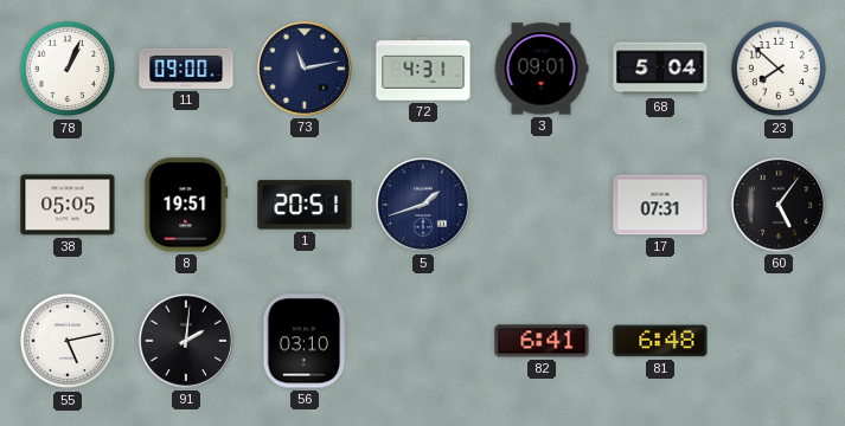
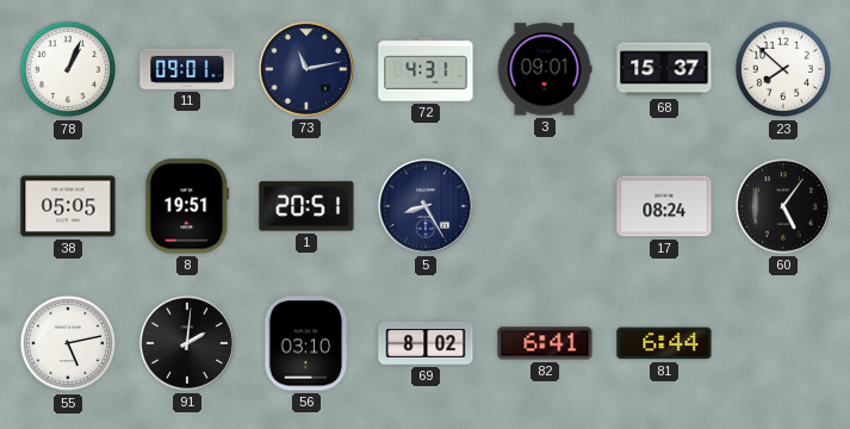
11: 09:00 -> 09:01
68: 5:04 -> 15:37
5: 1:42 -> 8:25
17: 07:31 -> 08:24
69: none -> 8:02
81: 6:48 -> 6:44
